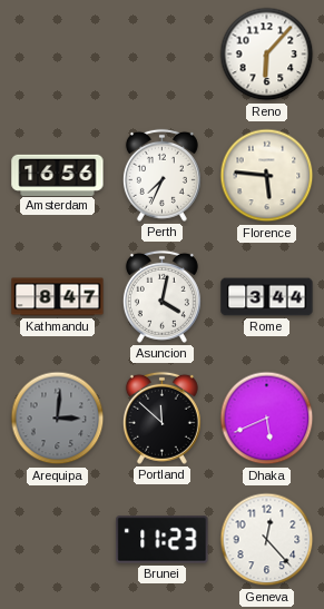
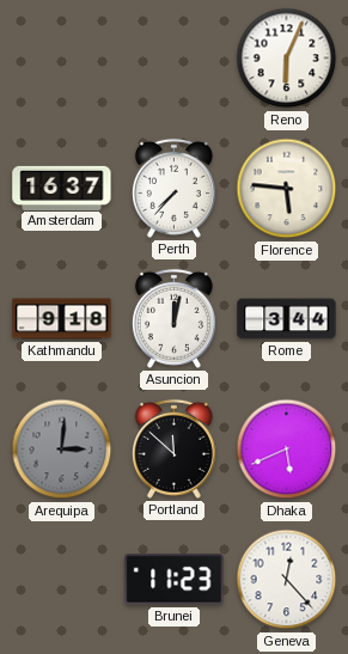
Reno: 6:07 -> 6:04
Amsterdam: 16:56 -> 16:37
Perth: 7:34 -> 7:37
Kathmandu: 8:47 -> 9:18
Asuncion: 4:02 -> 12:02
